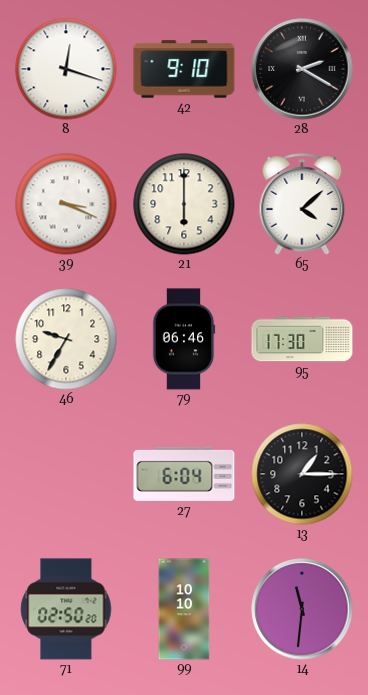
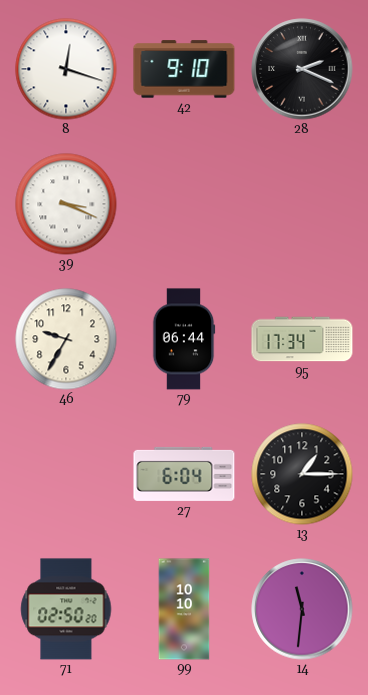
28: 2:20 -> 2:19
21: 6:00 -> none
65: 4:08 -> none
79: 06:46 -> 06:44
95: 17:30 -> 17:34
